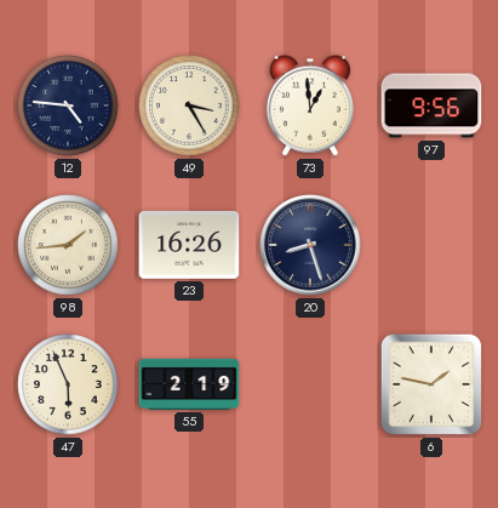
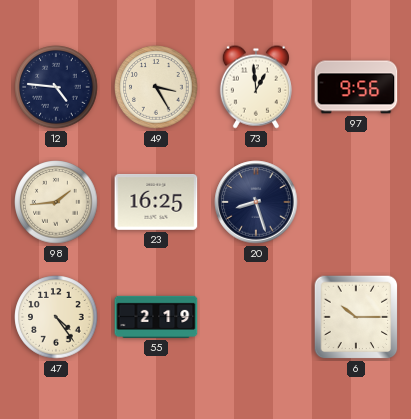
23: 16:26 -> 16:25
47: 5:56 -> 4:24
6: 1:47 -> 10:15
